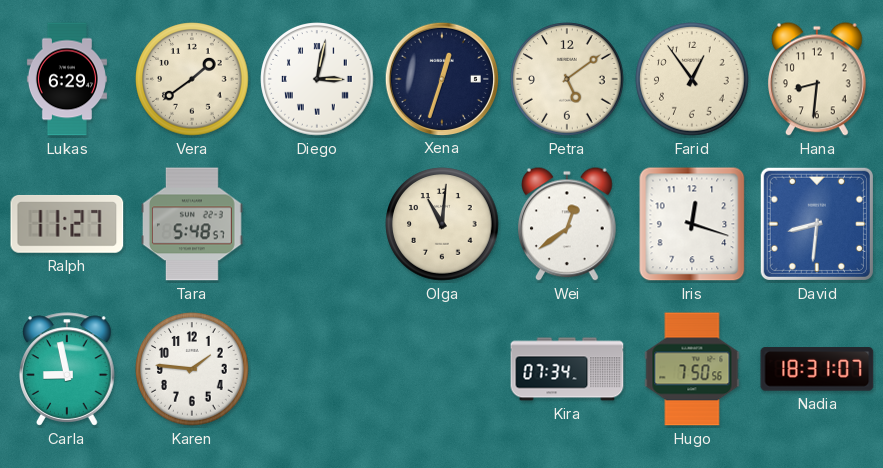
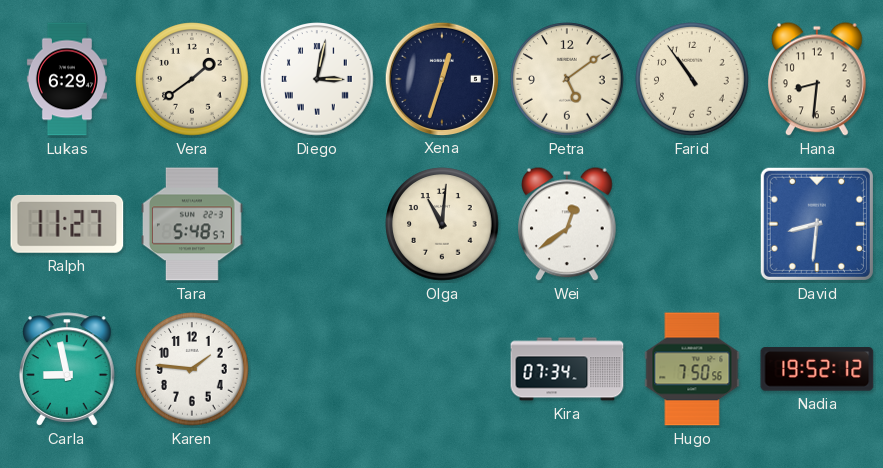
Farid: 12:54 -> 10:54
Iris: 12:18 -> none
Nadia: 18:31 -> 19:52
